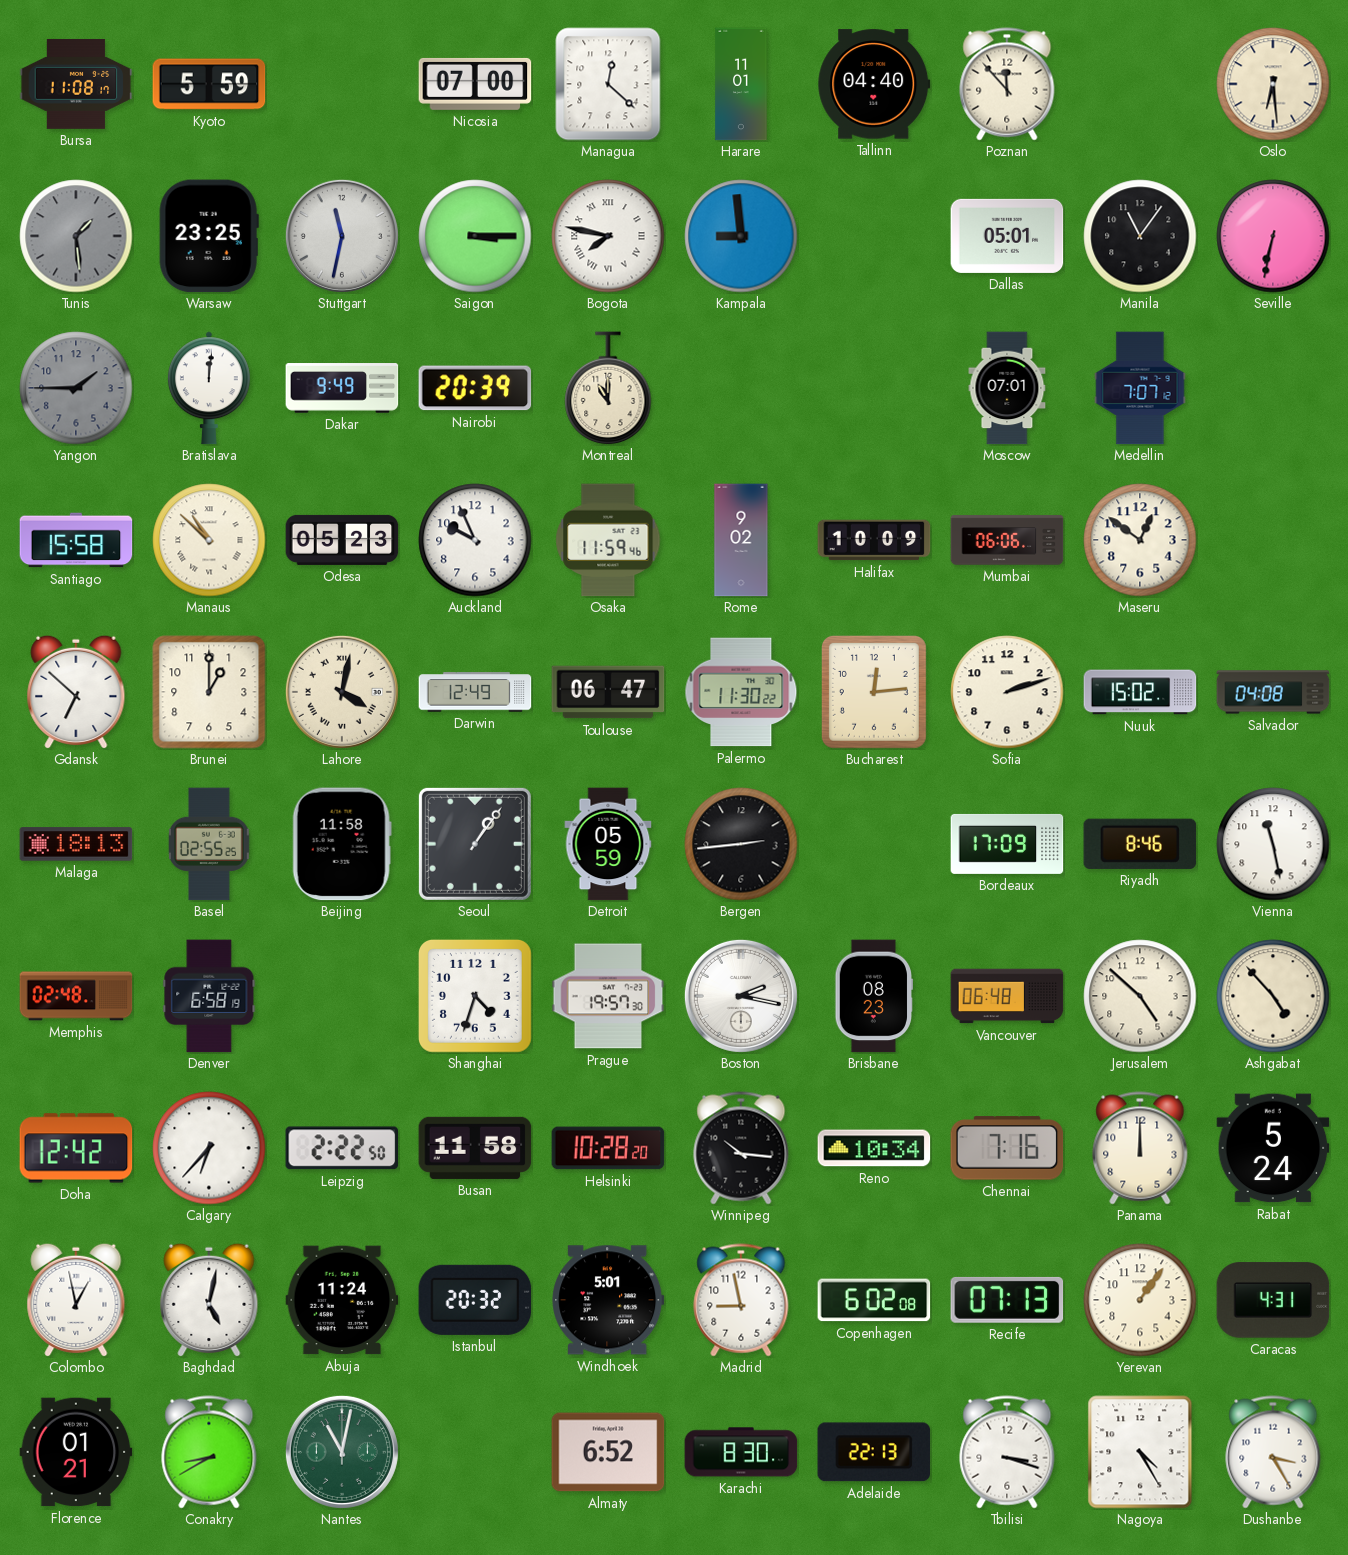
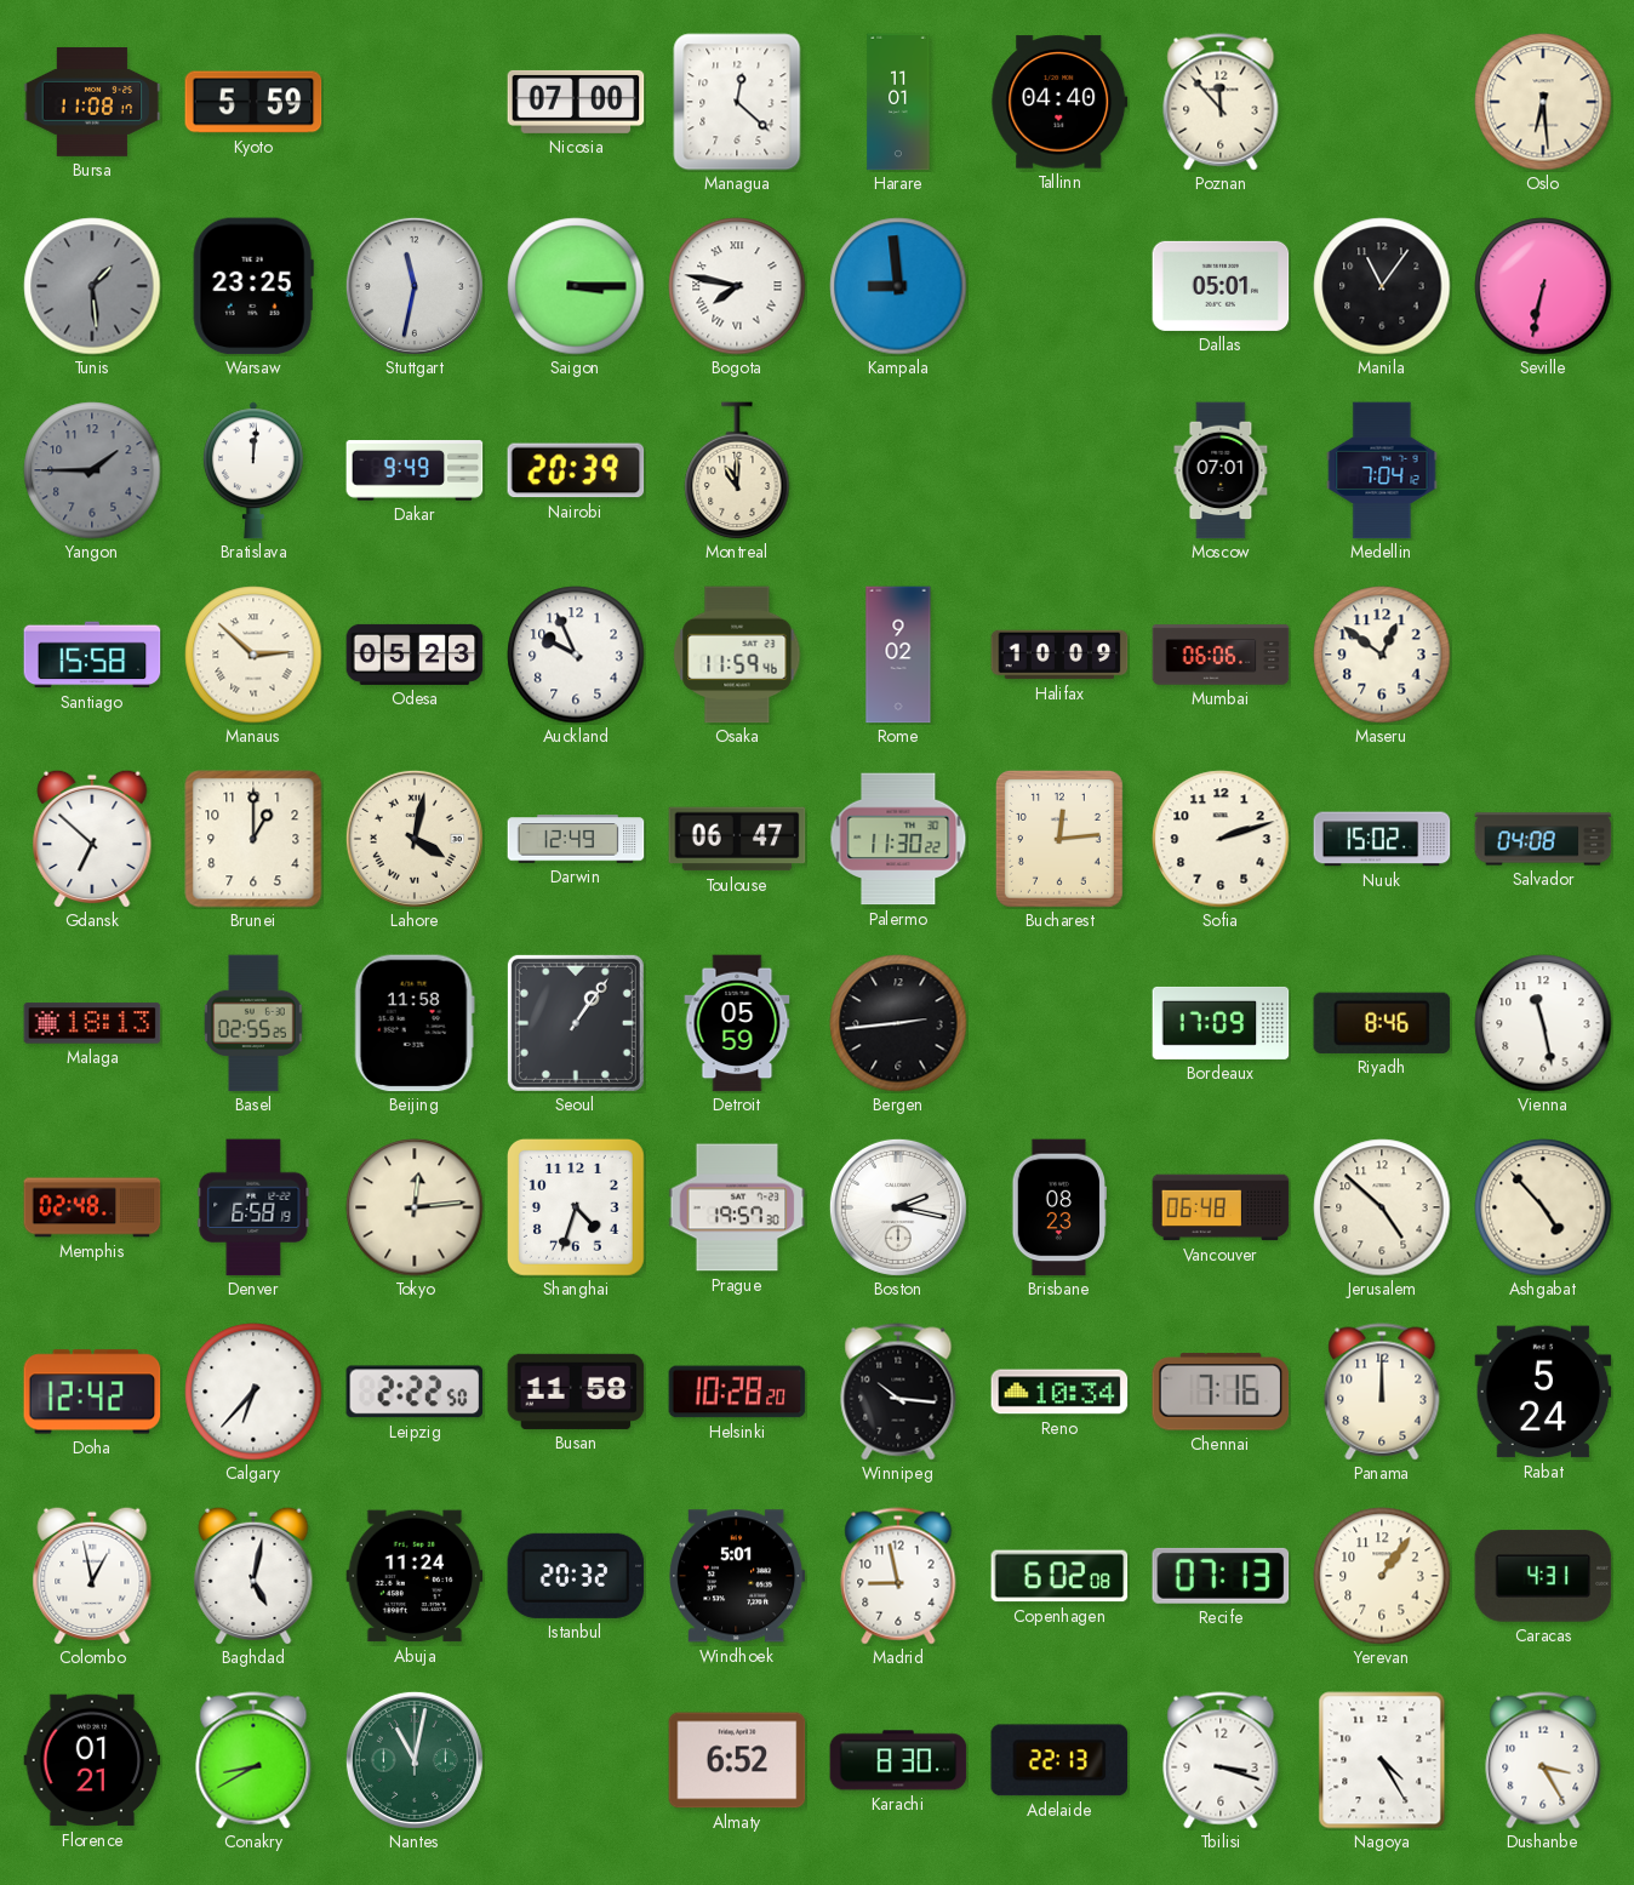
Medellin: 7:07 -> 7:04
Manaus: 10:52 -> 2:52
Tokyo: none -> 12:14
